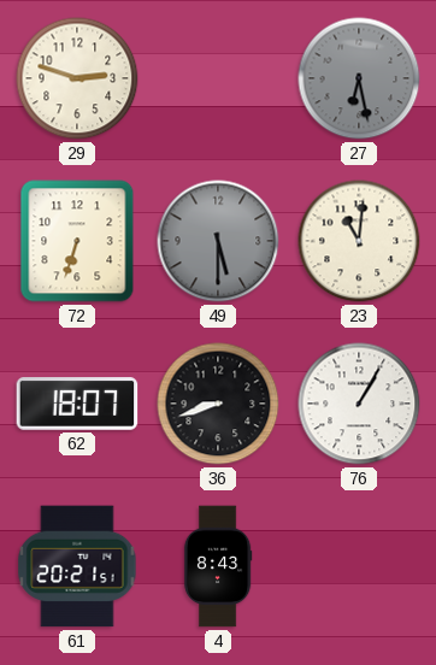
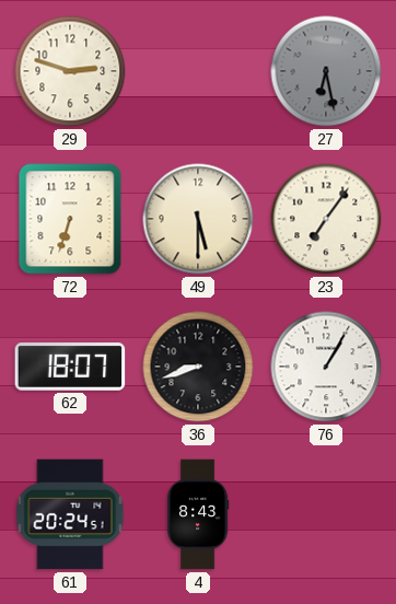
49 dial: grey -> cream
23: 11:01 -> 7:06
61: 20:21 -> 20:24
